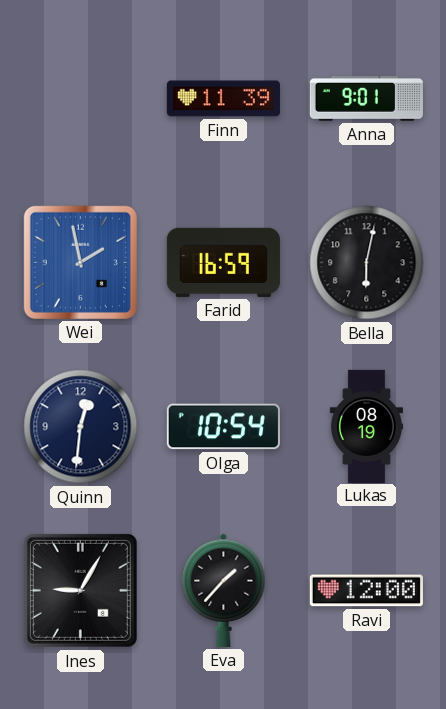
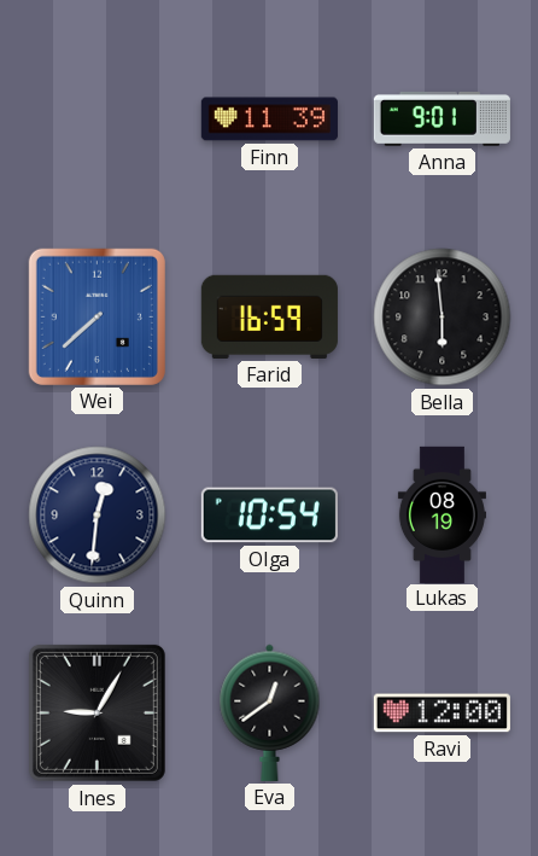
Wei: 1:58 -> 7:38
Bella: 6:02 -> 5:59
Eva: 1:37 -> 12:39
